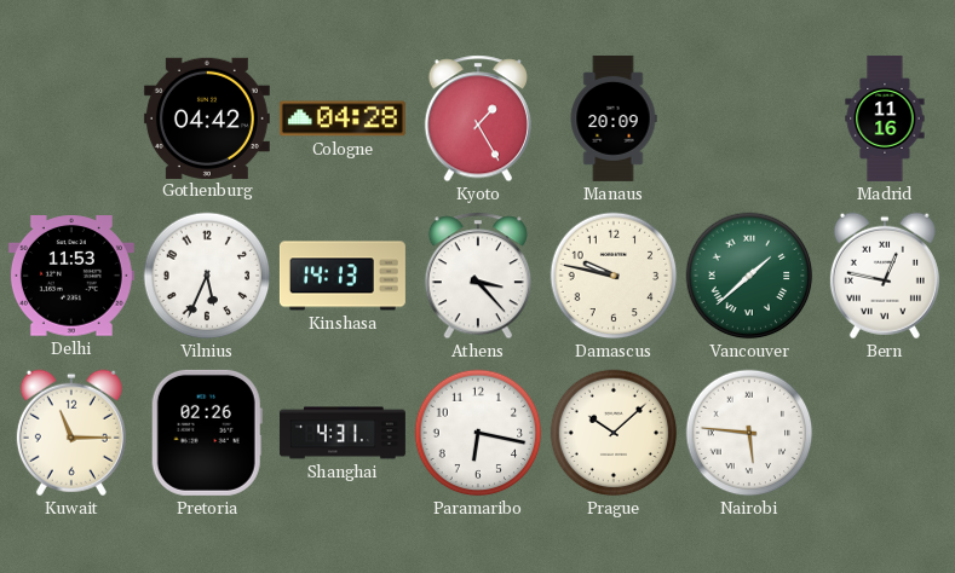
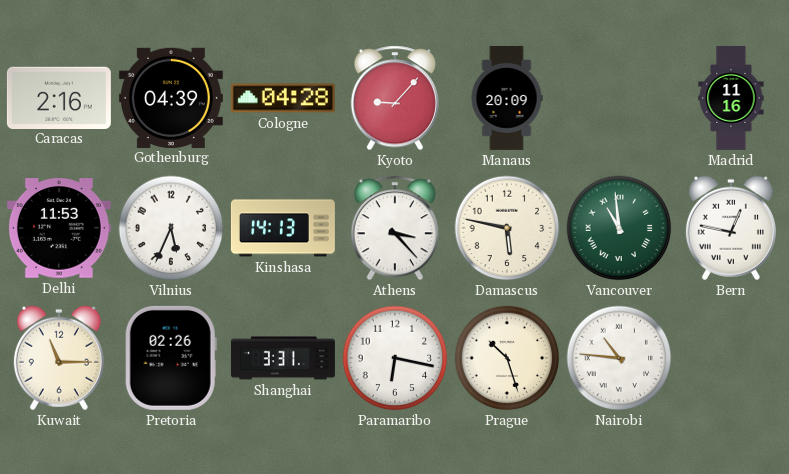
Caracas: none -> 2:16
Gothenburg: 04:42 -> 04:39
Kyoto: 1:25 -> 9:07
Damascus: 9:47 -> 5:47
Vancouver: 1:38 -> 10:59
Shanghai: 4:31 -> 3:31
Prague: 10:08 -> 10:27
Nairobi: 5:46 -> 10:46
